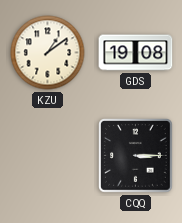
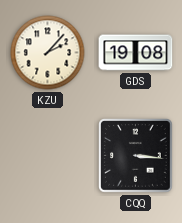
KZU: 1:09 -> 2:07
CQQ: 3:15 -> 3:16
